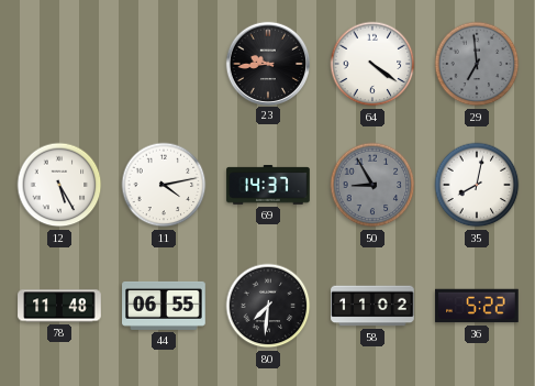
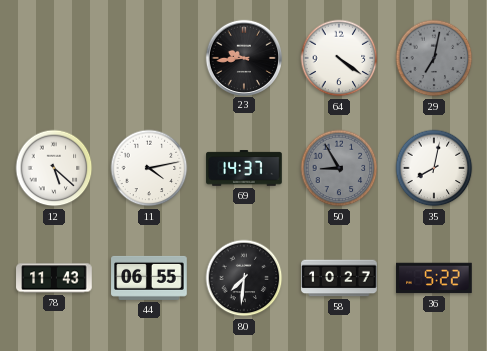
29: 6:59 -> 7:02
12: 5:25 -> 5:22
78: 11:48 -> 11:43
58: 11:02 -> 10:27
